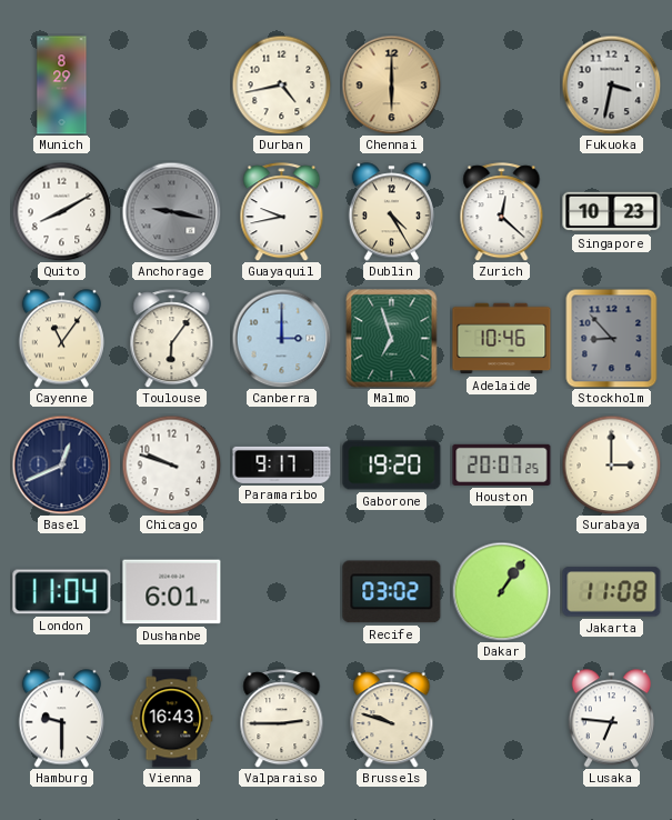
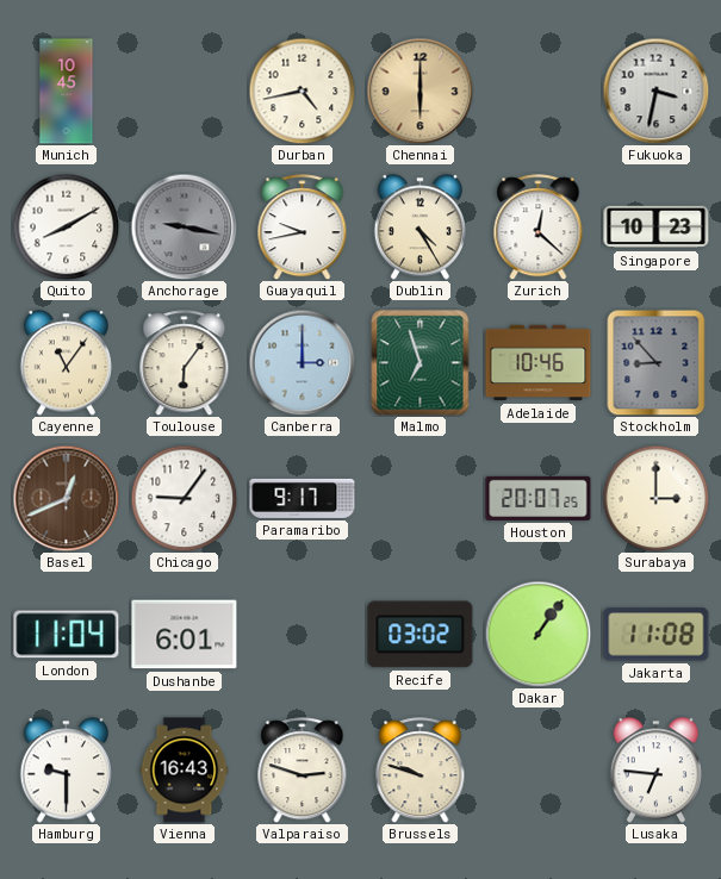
Munich: 8:29 -> 10:45
Basel dial: navy -> brown
Chicago: 9:48 -> 9:06
Gaborone: 19:20 -> none
Valparaiso: 2:45 -> 2:48
